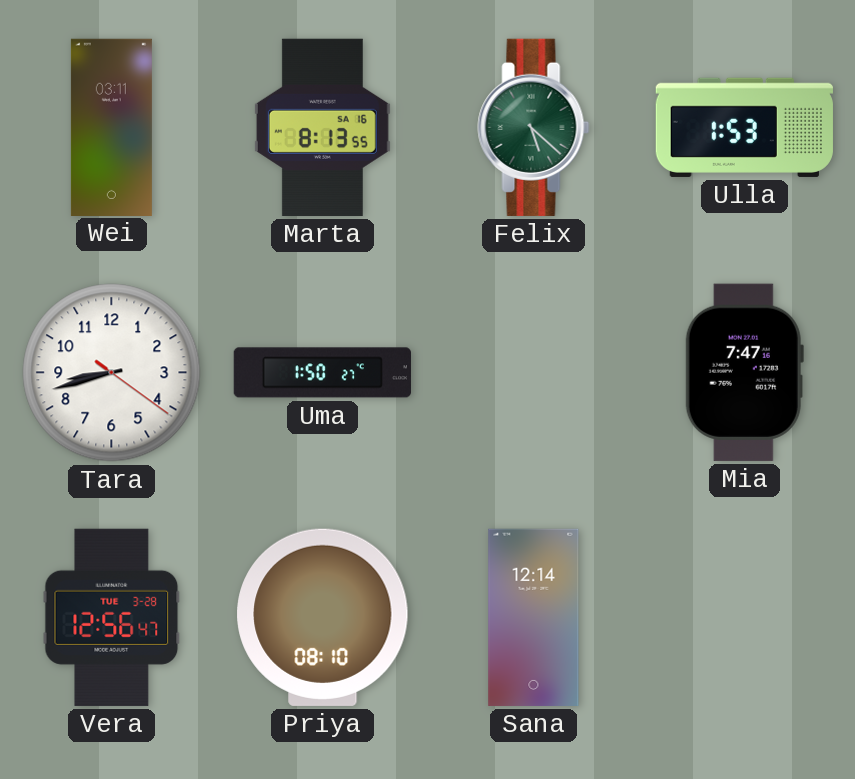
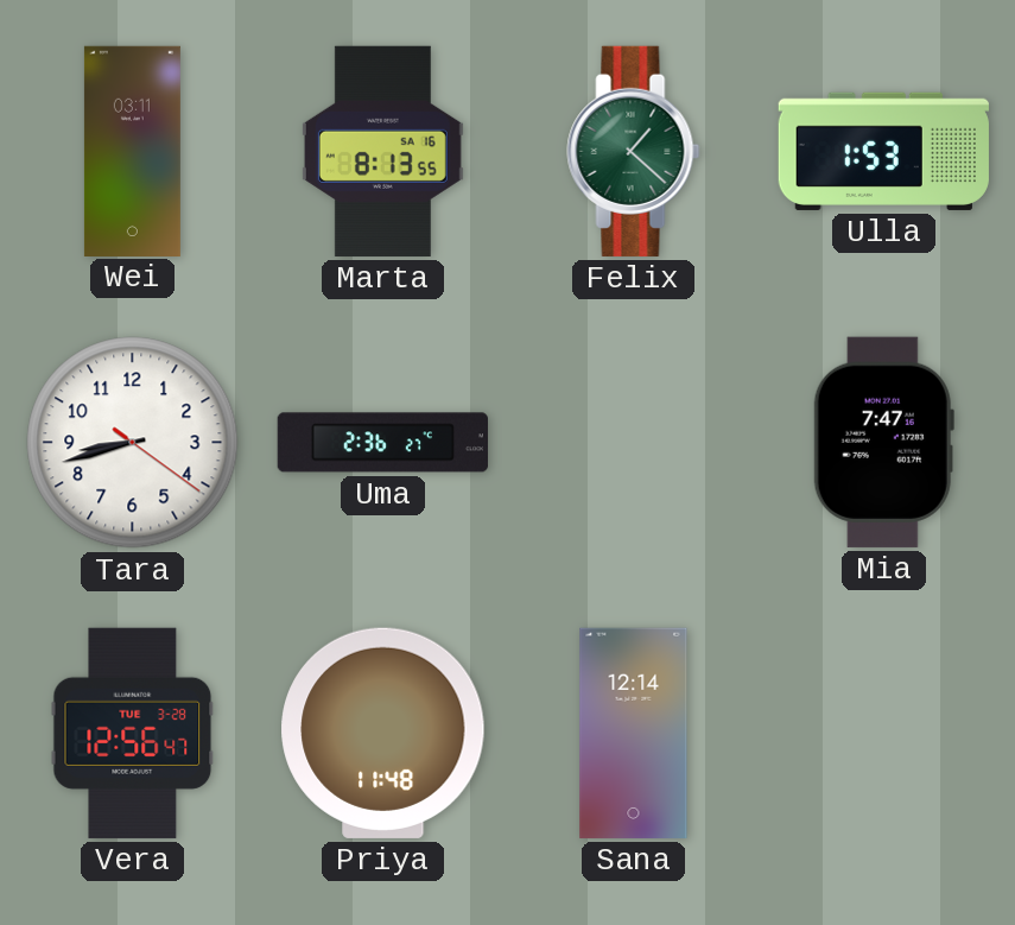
Felix: 5:22 -> 1:22
Uma: 1:50 -> 2:36
Priya: 08:10 -> 11:48
